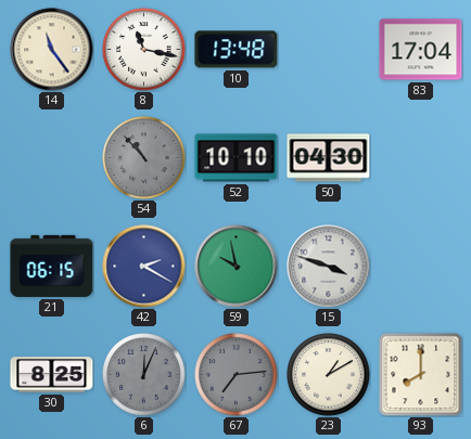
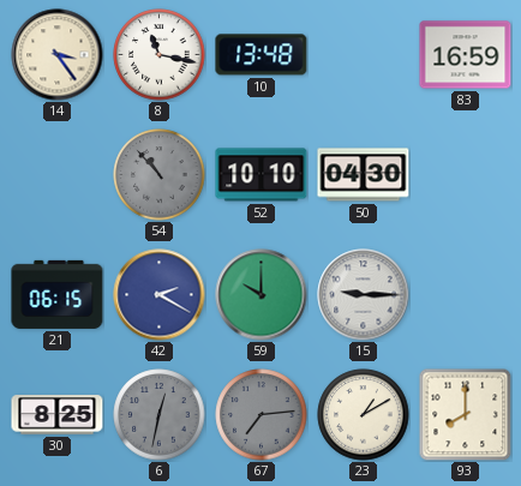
14: 11:24 -> 3:24
83: 17:04 -> 16:59
59: 9:58 -> 10:00
15: 3:48 -> 9:15
6: 12:04 -> 12:32
